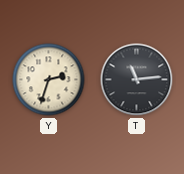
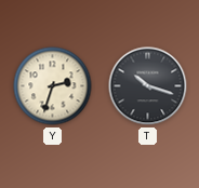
T: 11:14 -> 10:18
